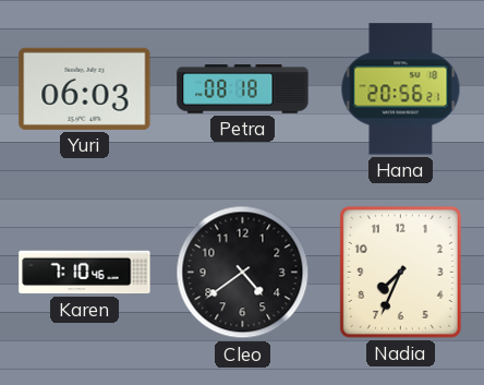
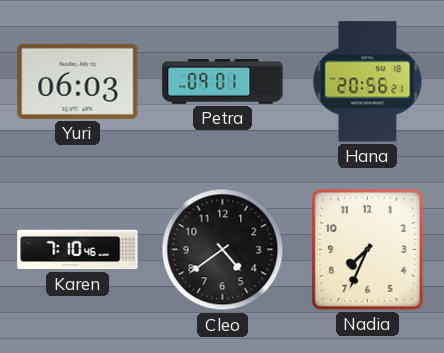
Petra: 08:18 -> 09:01
